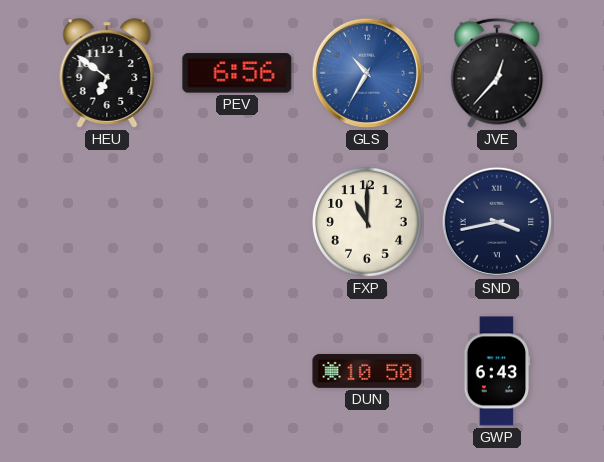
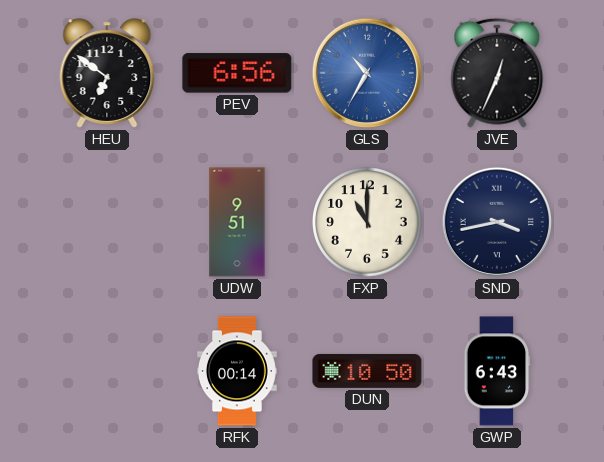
JVE: 12:37 -> 12:34
UDW: none -> 9:51
RFK: none -> 00:14
